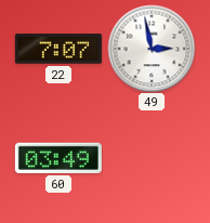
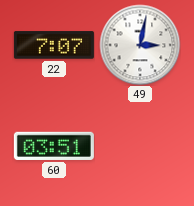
49: 2:58 -> 3:02
60: 03:49 -> 03:51
